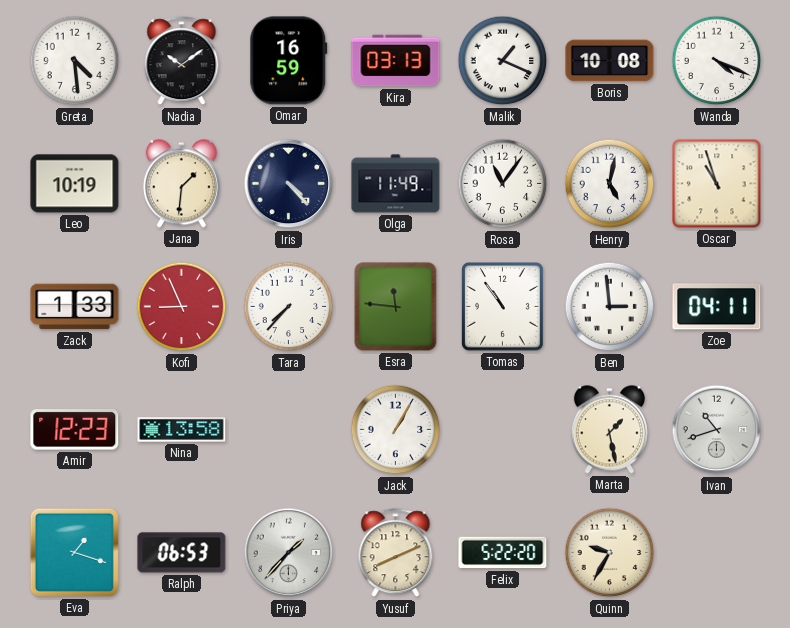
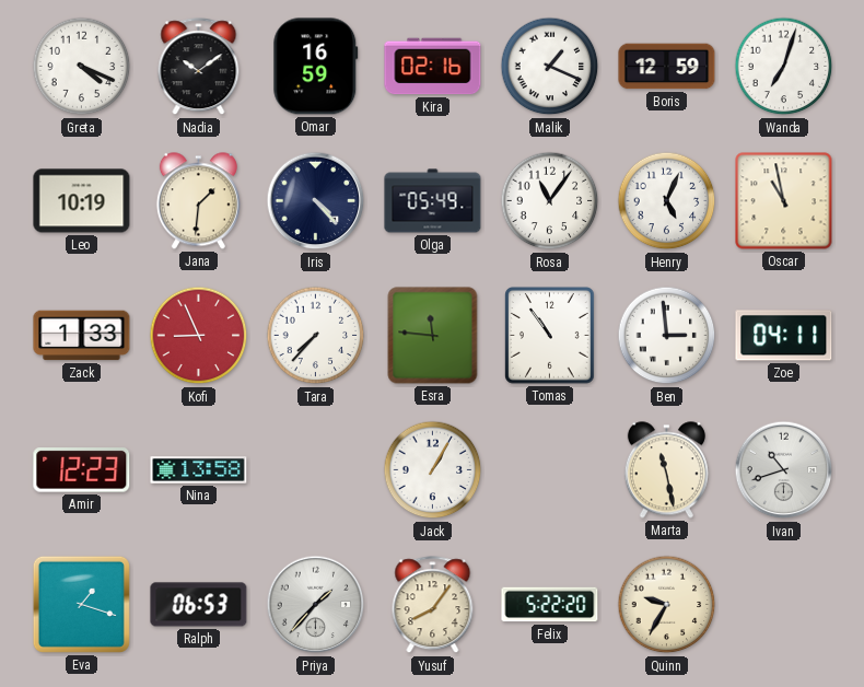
Greta: 4:29 -> 4:19
Kira: 03:13 -> 02:16
Boris: 10:08 -> 12:59
Wanda: 4:19 -> 7:03
Olga: 11:49 -> 05:49
Henry: 5:02 -> 5:04
Oscar: 10:57 -> 10:58
Marta: 1:28 -> 11:28
Yusuf: 8:11 -> 8:06
